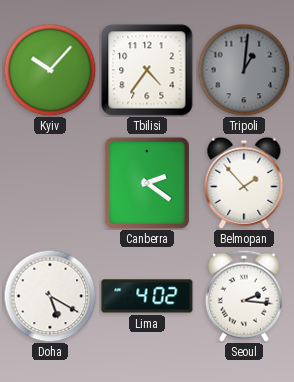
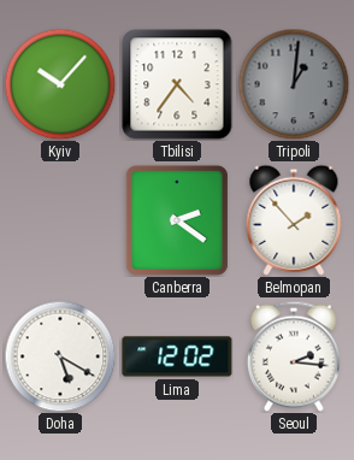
Lima: 4:02 -> 12:02
